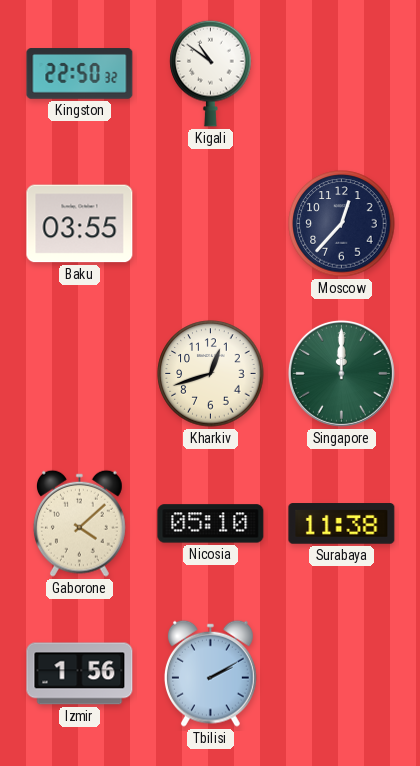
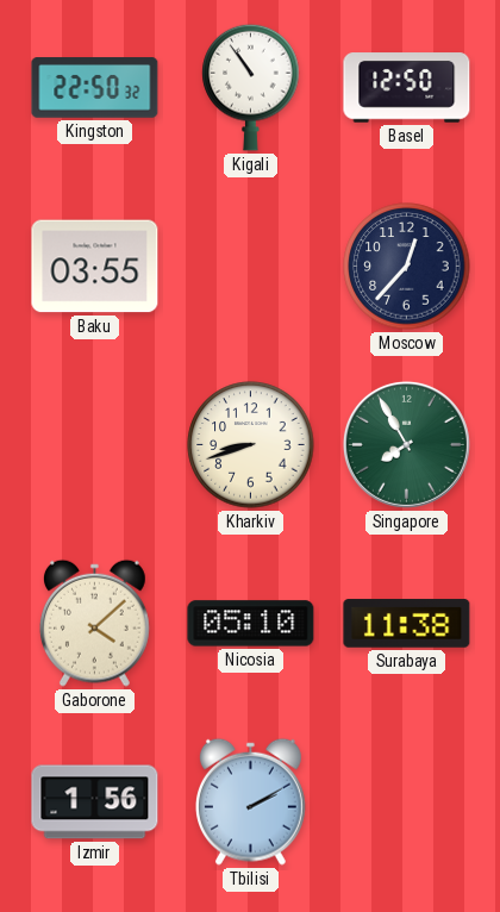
Kigali: 10:51 -> 10:54
Basel: none -> 12:50
Kharkiv: 12:42 -> 8:42
Singapore: 12:00 -> 7:55
